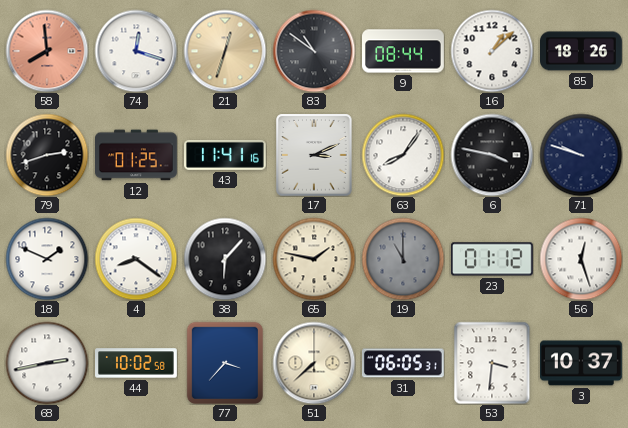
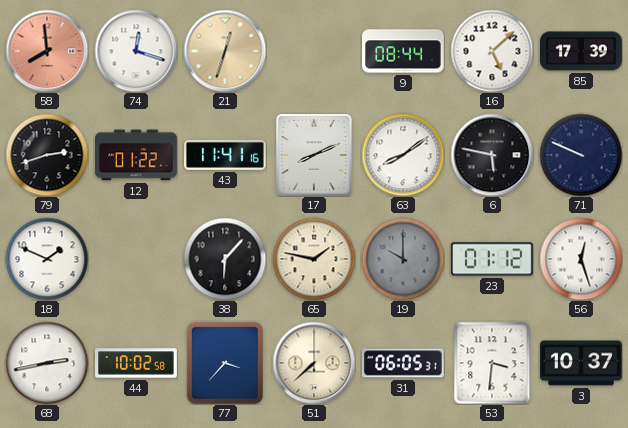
83: 10:51 -> none
16: 1:08 -> 5:08
85: 18:26 -> 17:39
12: 01:25 -> 01:22
17: 3:11 -> 8:11
63: 8:06 -> 8:09
6: 3:47 -> 5:47
71: 9:48 -> 9:49
4: 8:21 -> none
19: 11:00 -> 10:00
